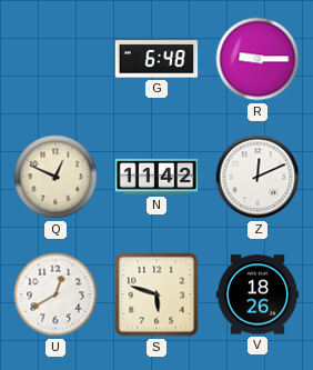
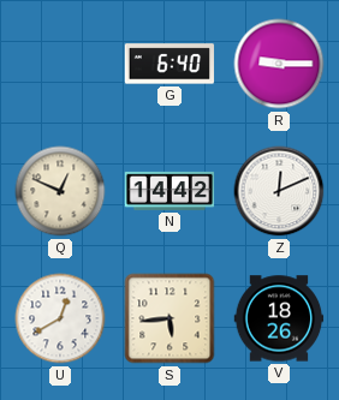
G: 6:48 -> 6:40
N: 11:42 -> 14:42
S: 5:48 -> 5:44
